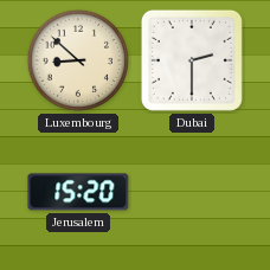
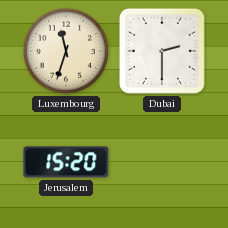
Luxembourg: 8:52 -> 11:33
